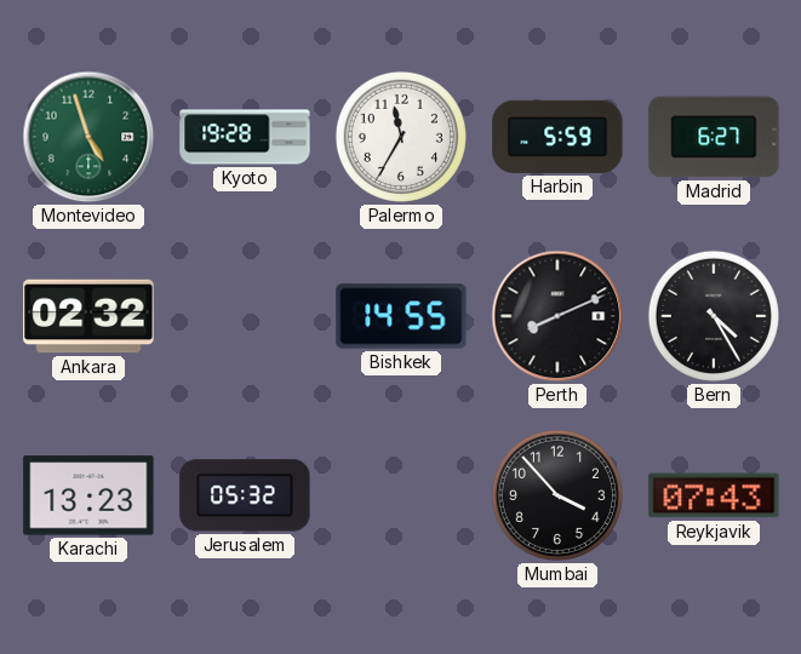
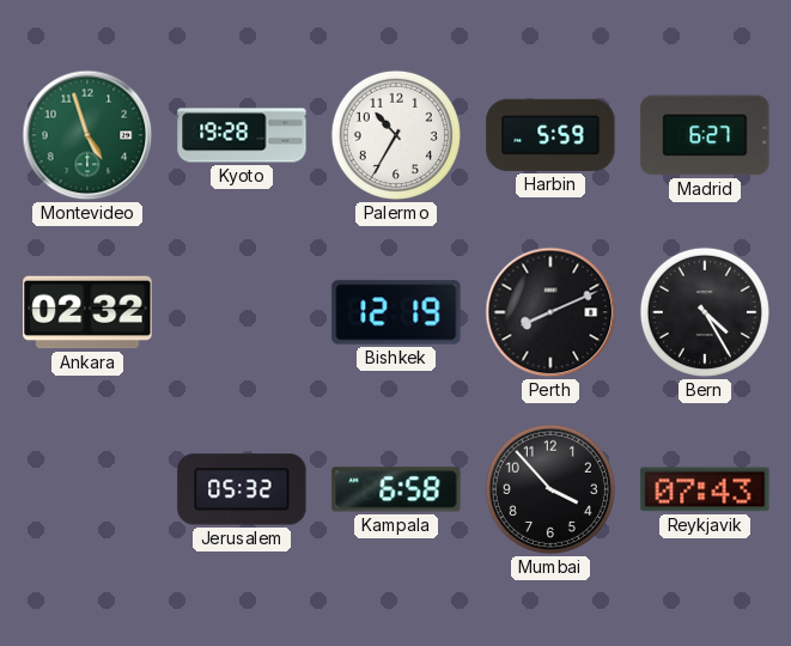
Palermo: 11:35 -> 10:35
Bishkek: 14:55 -> 12:19
Karachi: 13:23 -> none
Kampala: none -> 6:58
